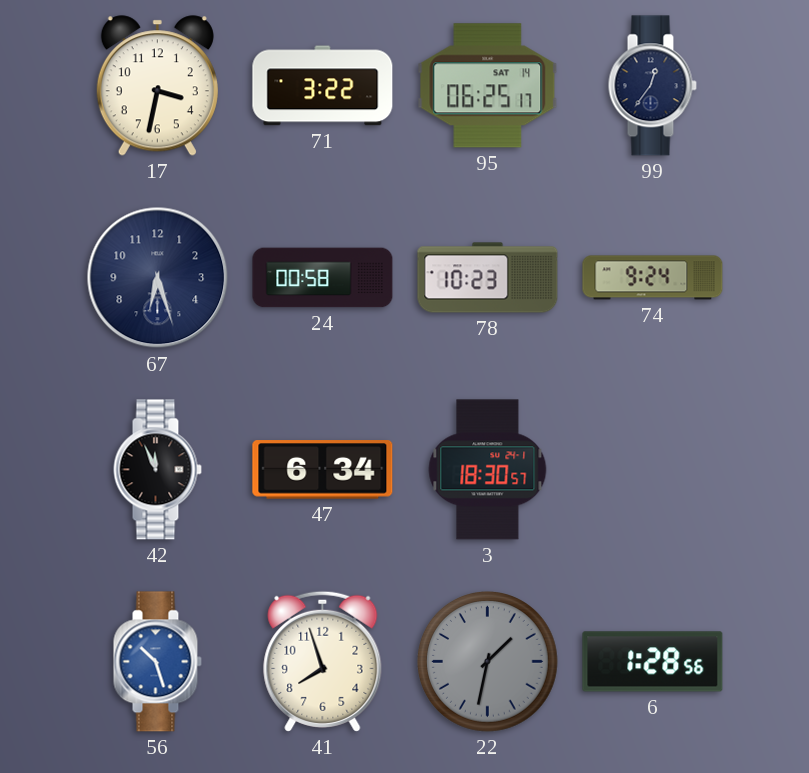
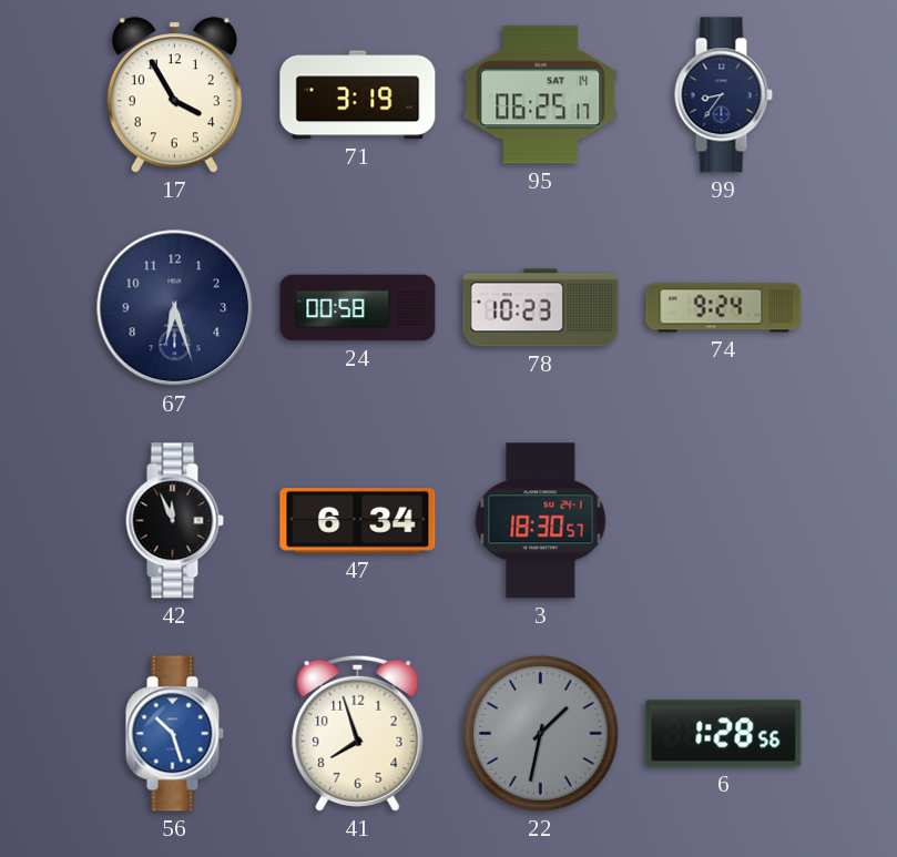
17: 3:32 -> 3:55
71: 3:22 -> 3:19
99: 12:36 -> 8:36
